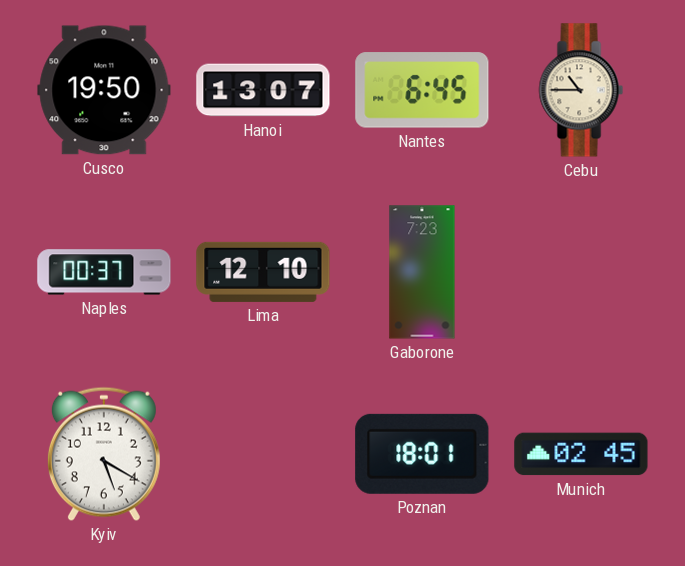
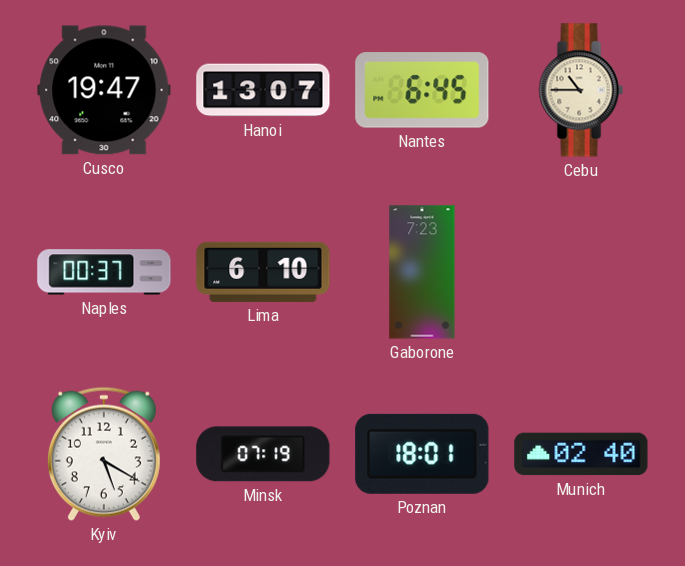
Cusco: 19:50 -> 19:47
Lima: 12:10 -> 6:10
Minsk: none -> 07:19
Munich: 02:45 -> 02:40
